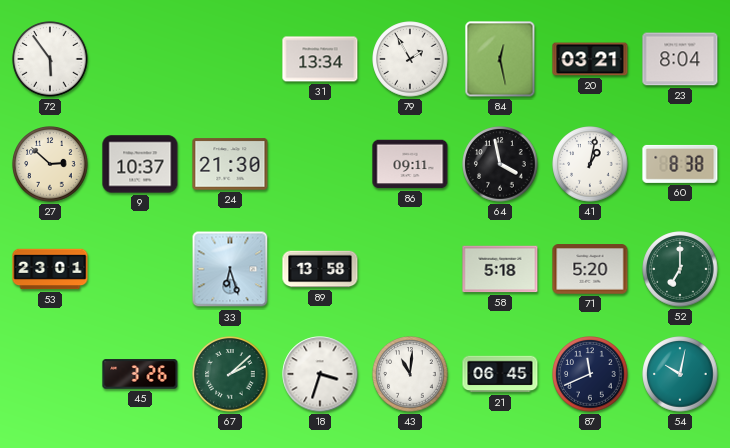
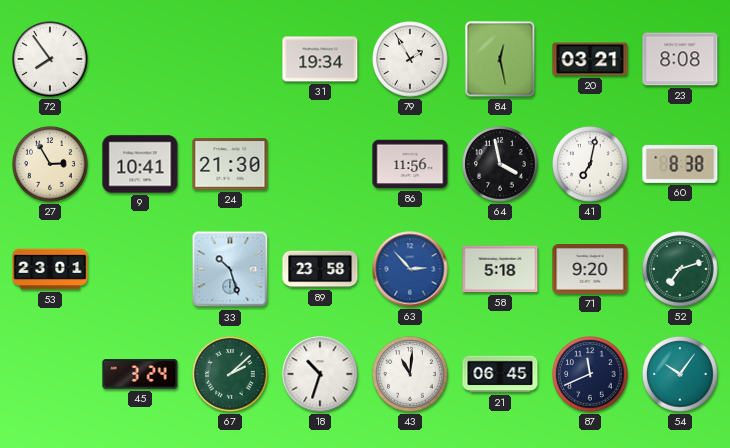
72: 5:54 -> 7:54
31: 13:34 -> 19:34
23: 8:04 -> 8:08
27: 2:52 -> 2:55
9: 10:37 -> 10:41
86: 09:11 -> 11:56
41: 1:02 -> 7:02
33: 6:27 -> 10:27
89: 13:58 -> 23:58
63: none -> 2:53
71: 5:20 -> 9:20
52: 7:00 -> 7:12
45: 3:26 -> 3:24
18: 3:33 -> 10:33
54: 10:02 -> 10:06
